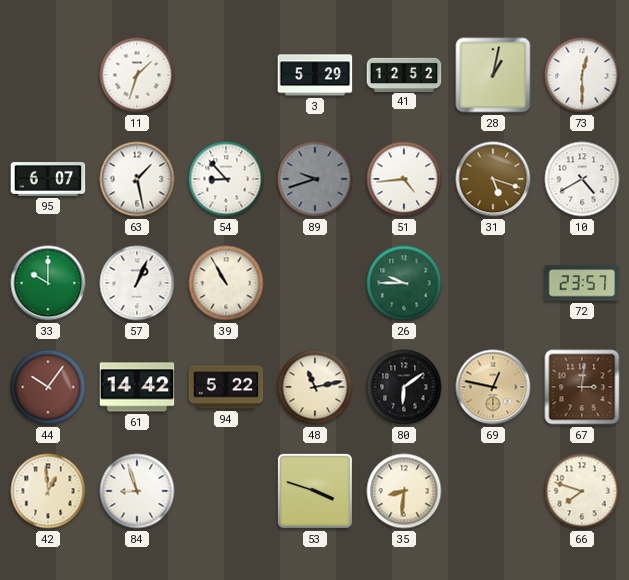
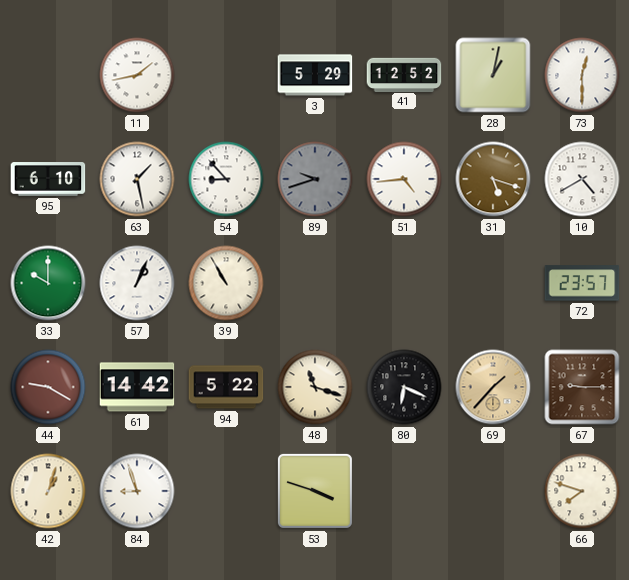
11: 1:33 -> 1:43
95: 6:07 -> 6:10
26: 9:45 -> none
44: 10:06 -> 9:20
48: 11:13 -> 11:18
80: 6:09 -> 6:19
69: 12:47 -> 1:37
67: 3:01 -> 9:15
42: 12:59 -> 1:03
35: 8:31 -> none
